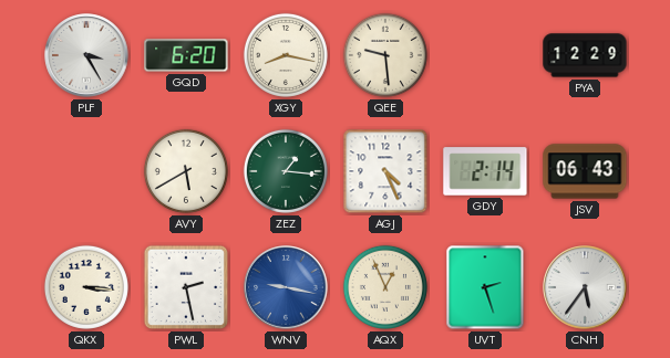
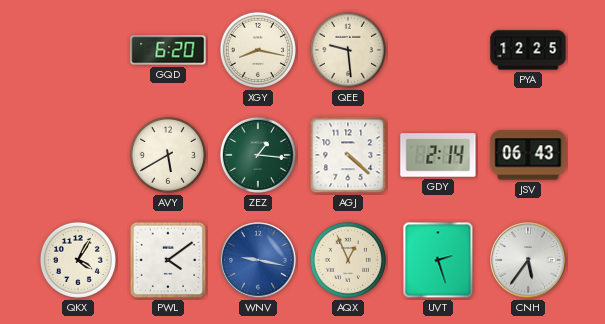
PLF: 3:25 -> none
PYA: 12:29 -> 12:25
AGJ: 4:26 -> 4:22
QKX: 3:16 -> 4:05
PWL: 2:28 -> 4:09
